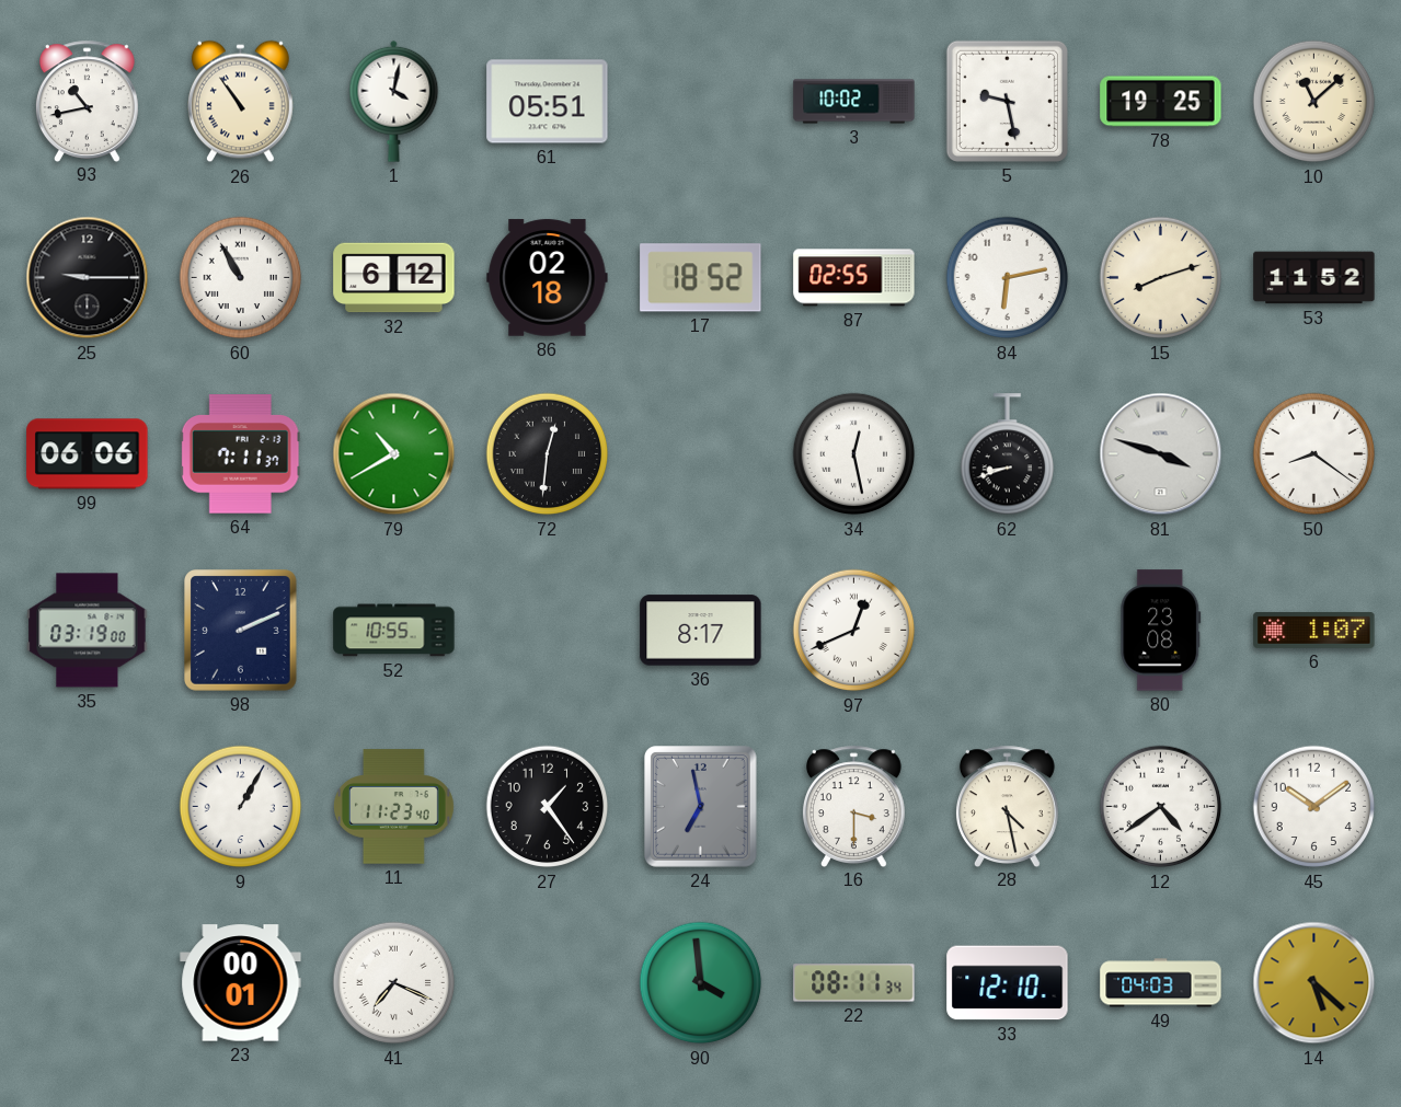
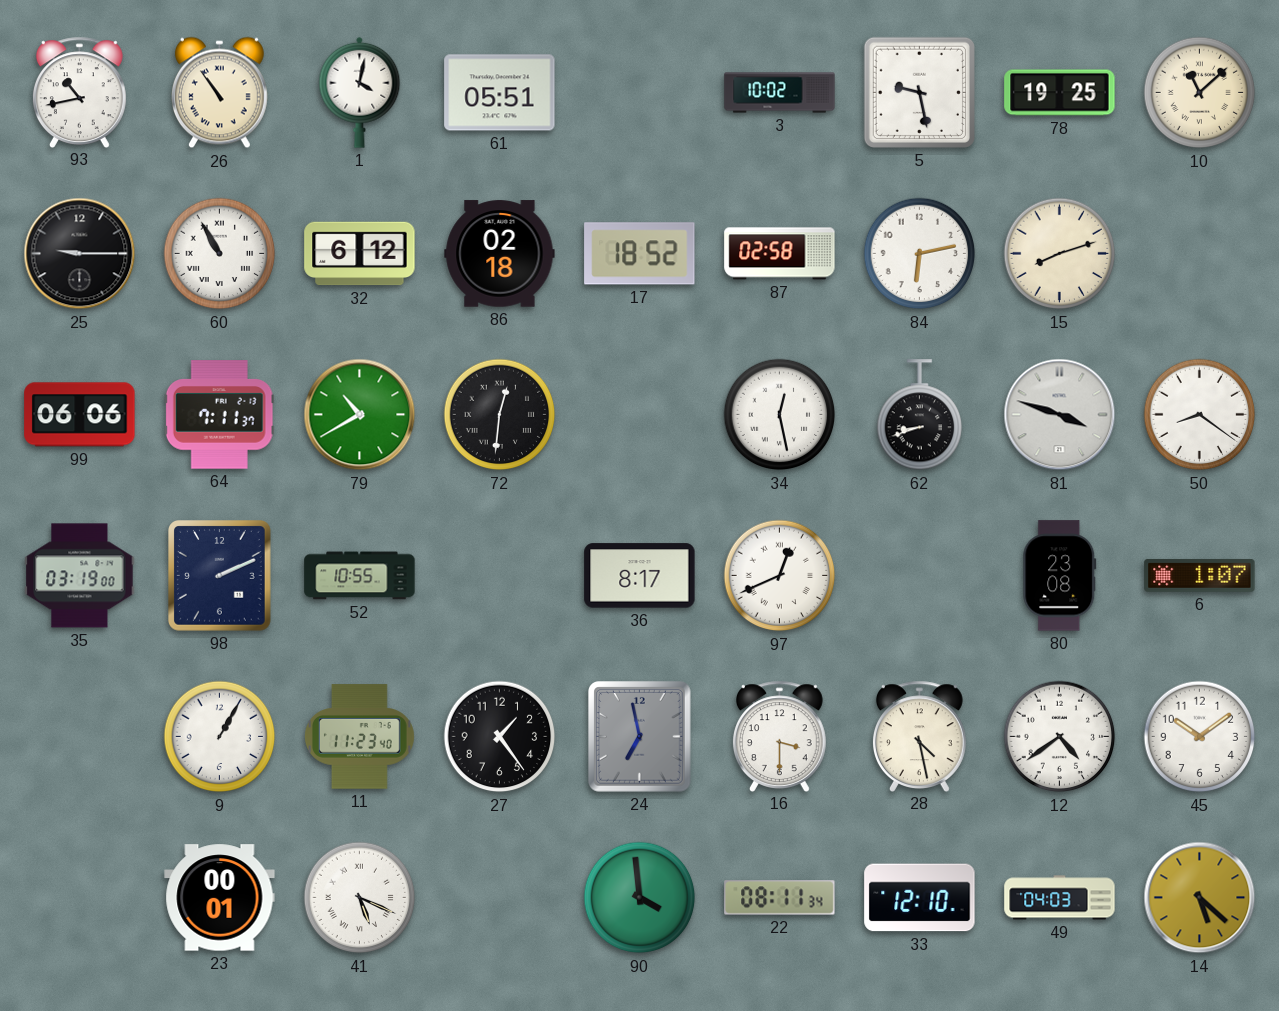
87: 02:55 -> 02:58
53: 11:52 -> none
41: 7:19 -> 5:19
